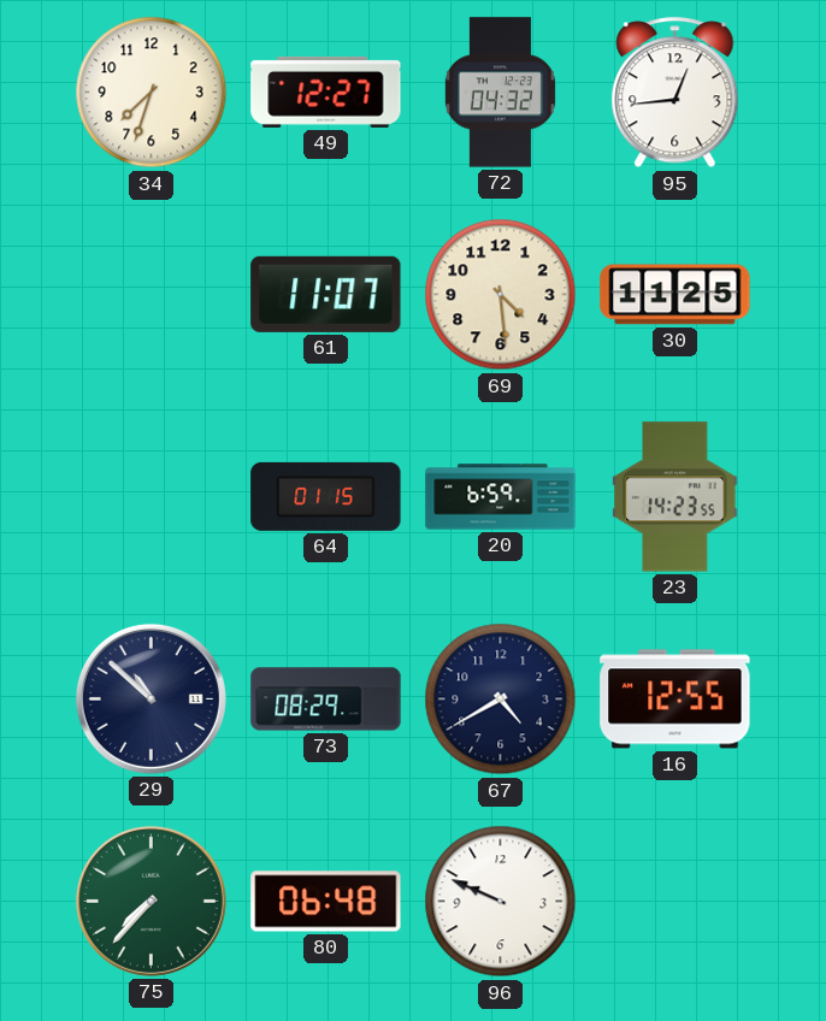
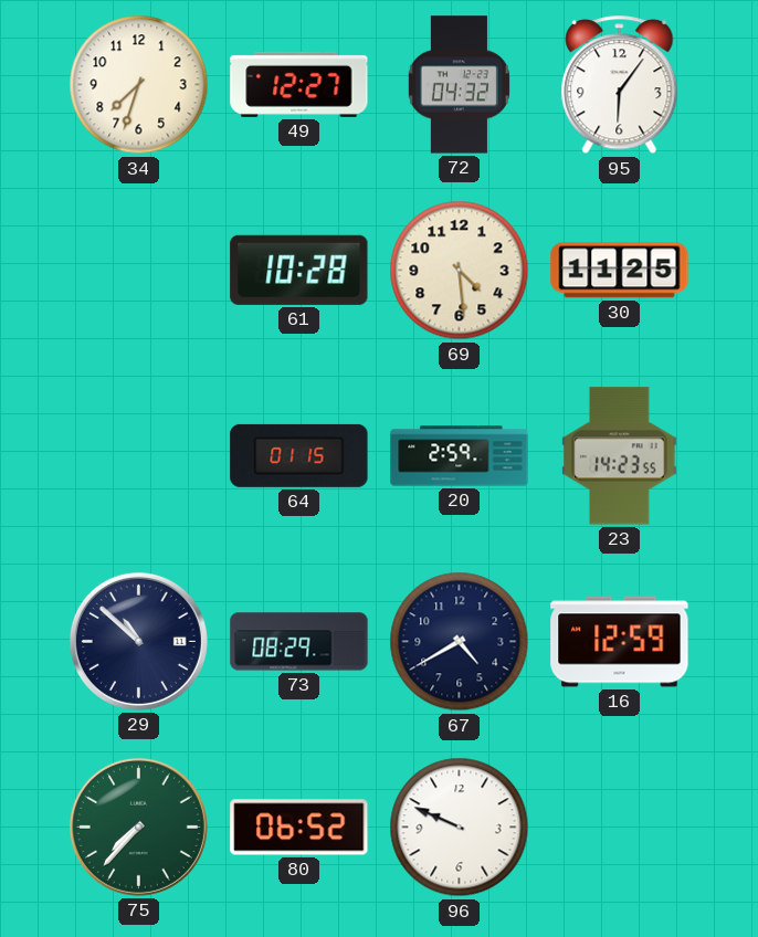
95: 12:44 -> 6:06
61: 11:07 -> 10:28
20: 6:59 -> 2:59
16: 12:55 -> 12:59
80: 06:48 -> 06:52
